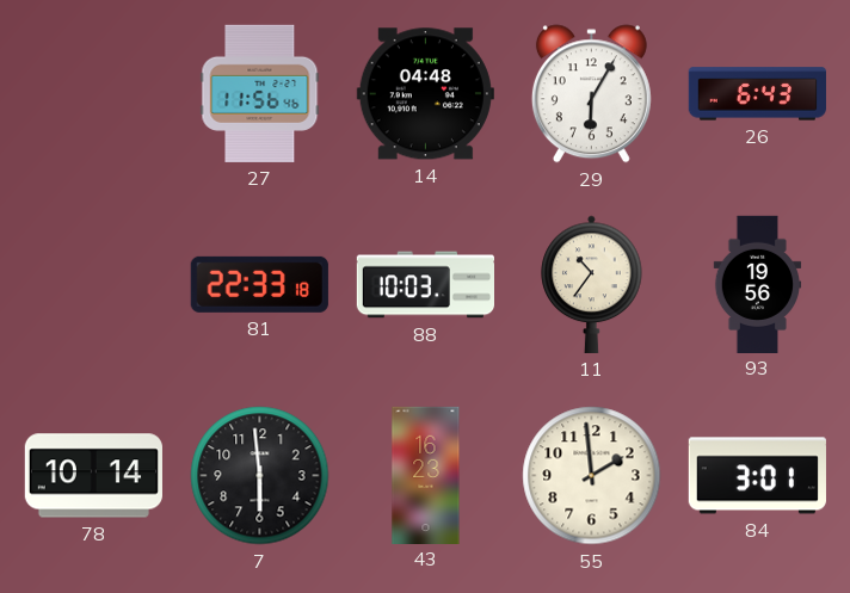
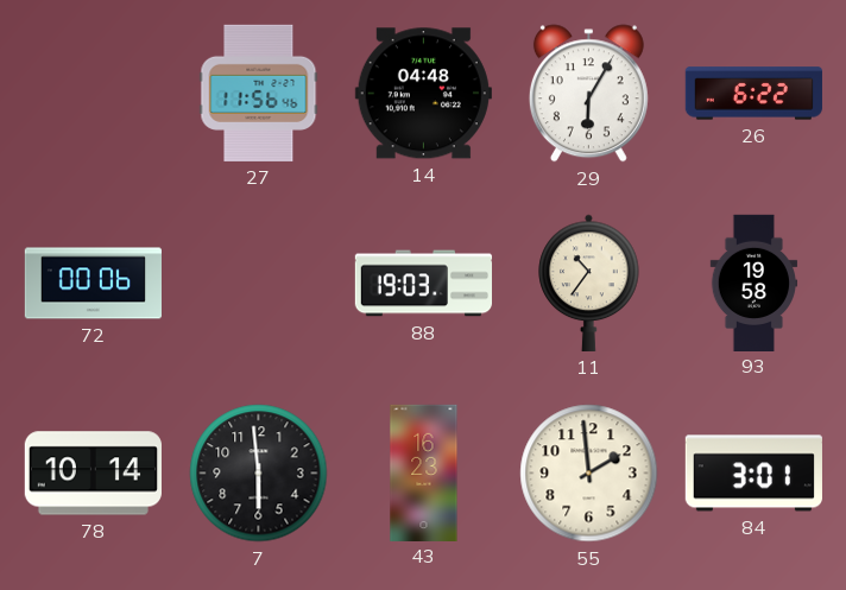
26: 6:43 -> 6:22
72: none -> 00:06
81: 22:33 -> none
88: 10:03 -> 19:03
93: 19:56 -> 19:58
